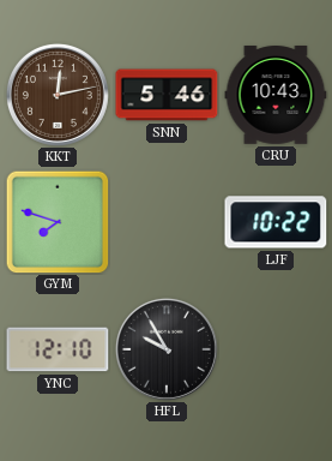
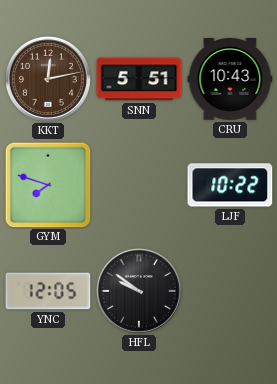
SNN: 5:46 -> 5:51
YNC: 12:10 -> 12:05
HFL: 9:55 -> 9:51
